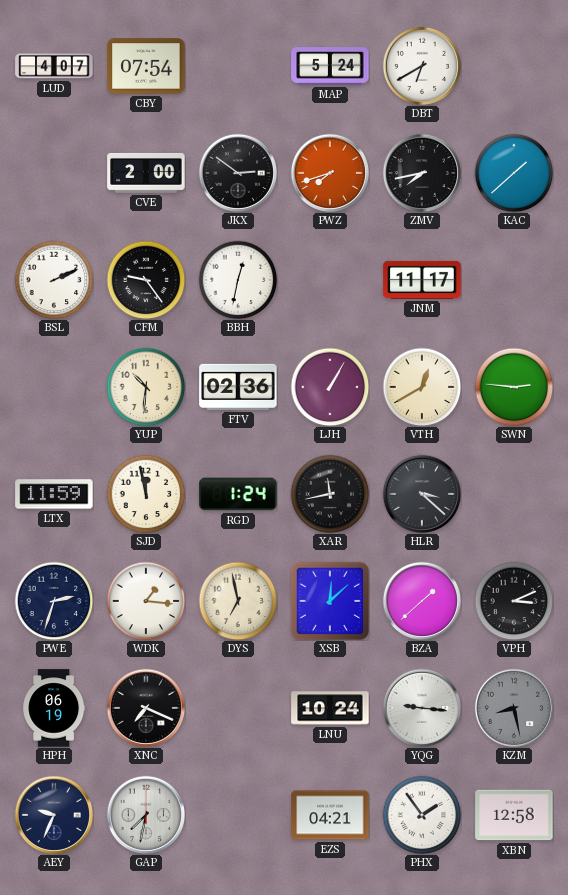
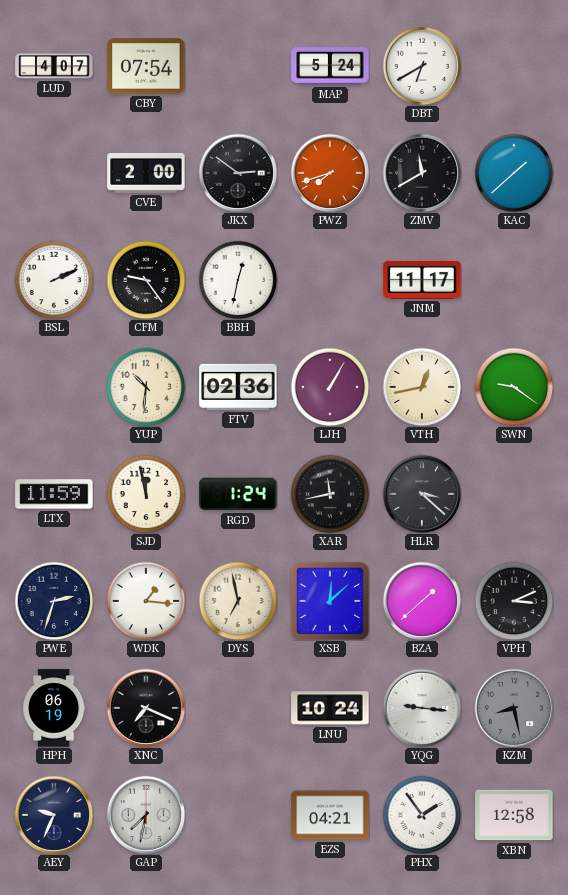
ZMV: 7:43 -> 11:40
VTH: 12:40 -> 12:43
SWN: 2:46 -> 9:21
